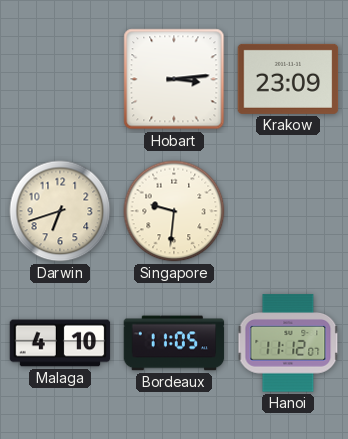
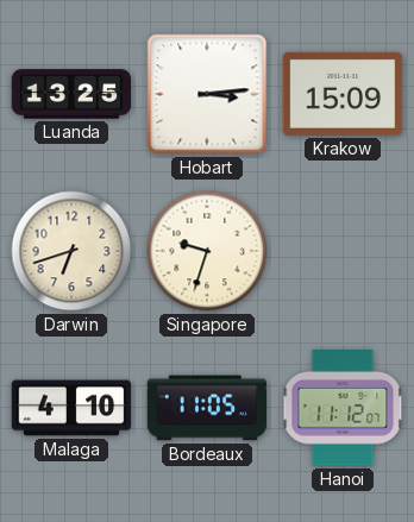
Luanda: none -> 13:25
Krakow: 23:09 -> 15:09
Singapore: 9:31 -> 9:33
